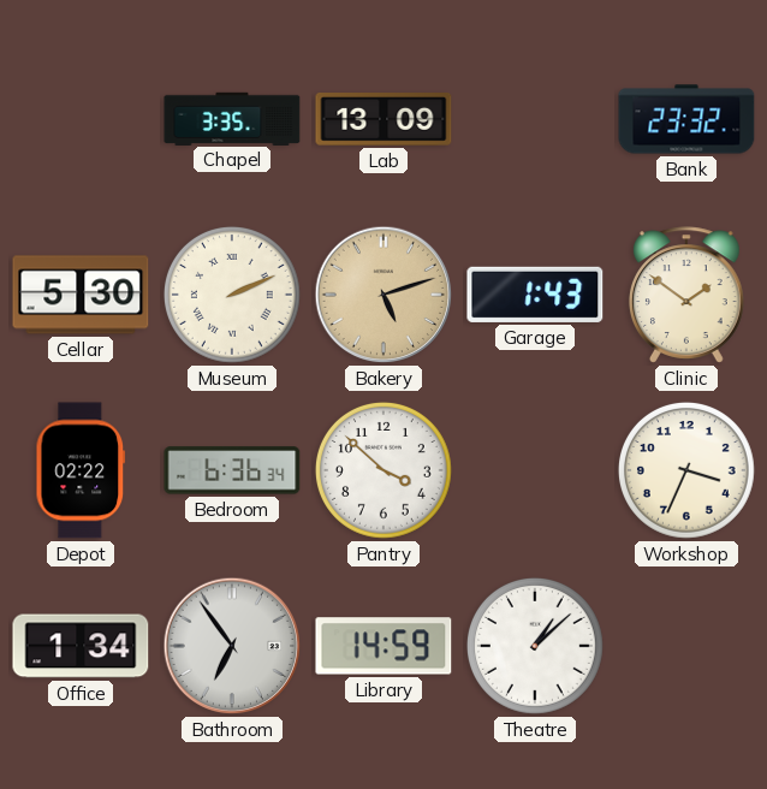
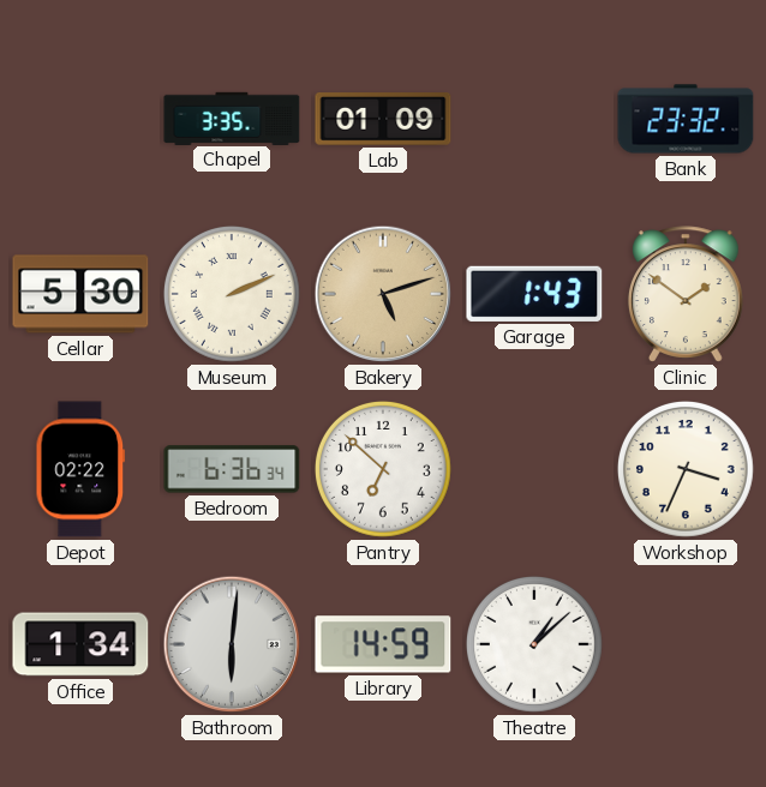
Lab: 13:09 -> 01:09
Pantry: 3:52 -> 6:52
Bathroom: 6:54 -> 6:01
